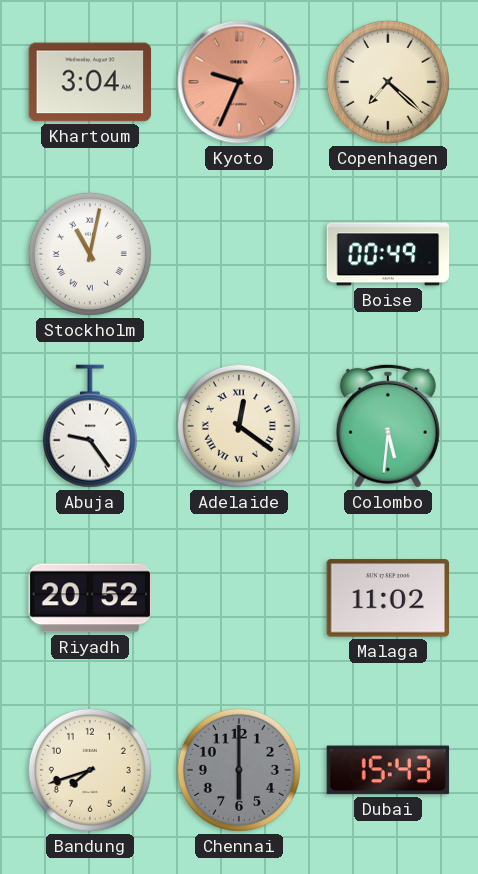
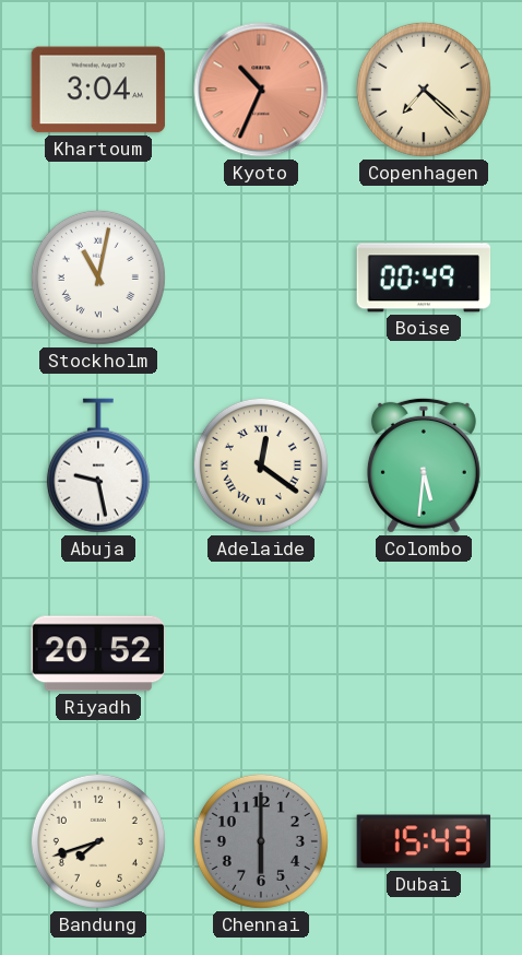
Kyoto: 9:34 -> 10:34
Abuja: 9:24 -> 9:28
Malaga: 11:02 -> none
